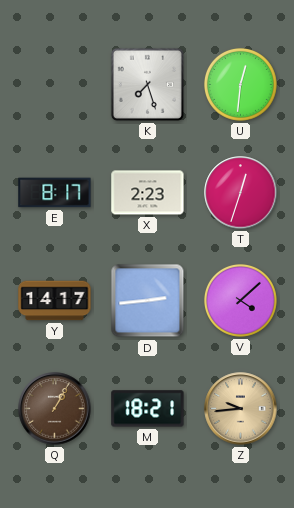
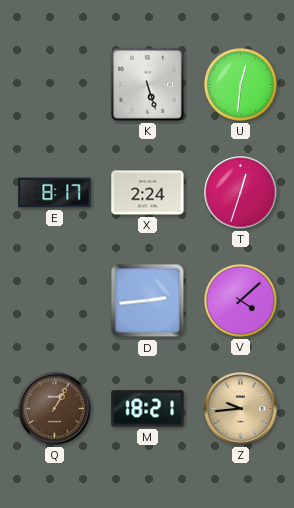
K: 7:27 -> 5:27
X: 2:23 -> 2:24
Y: 14:17 -> none
